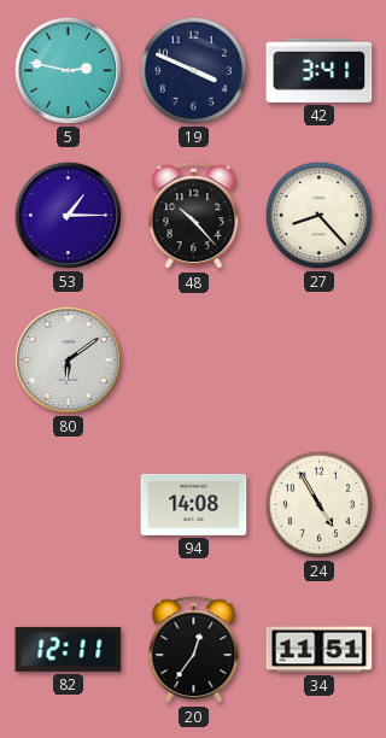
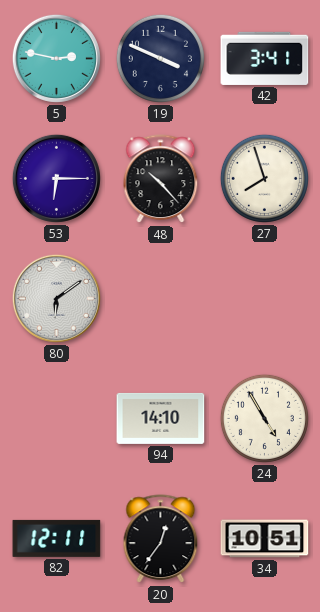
53: 1:15 -> 6:15
27: 8:23 -> 7:57
94: 14:08 -> 14:10
34: 11:51 -> 10:51
